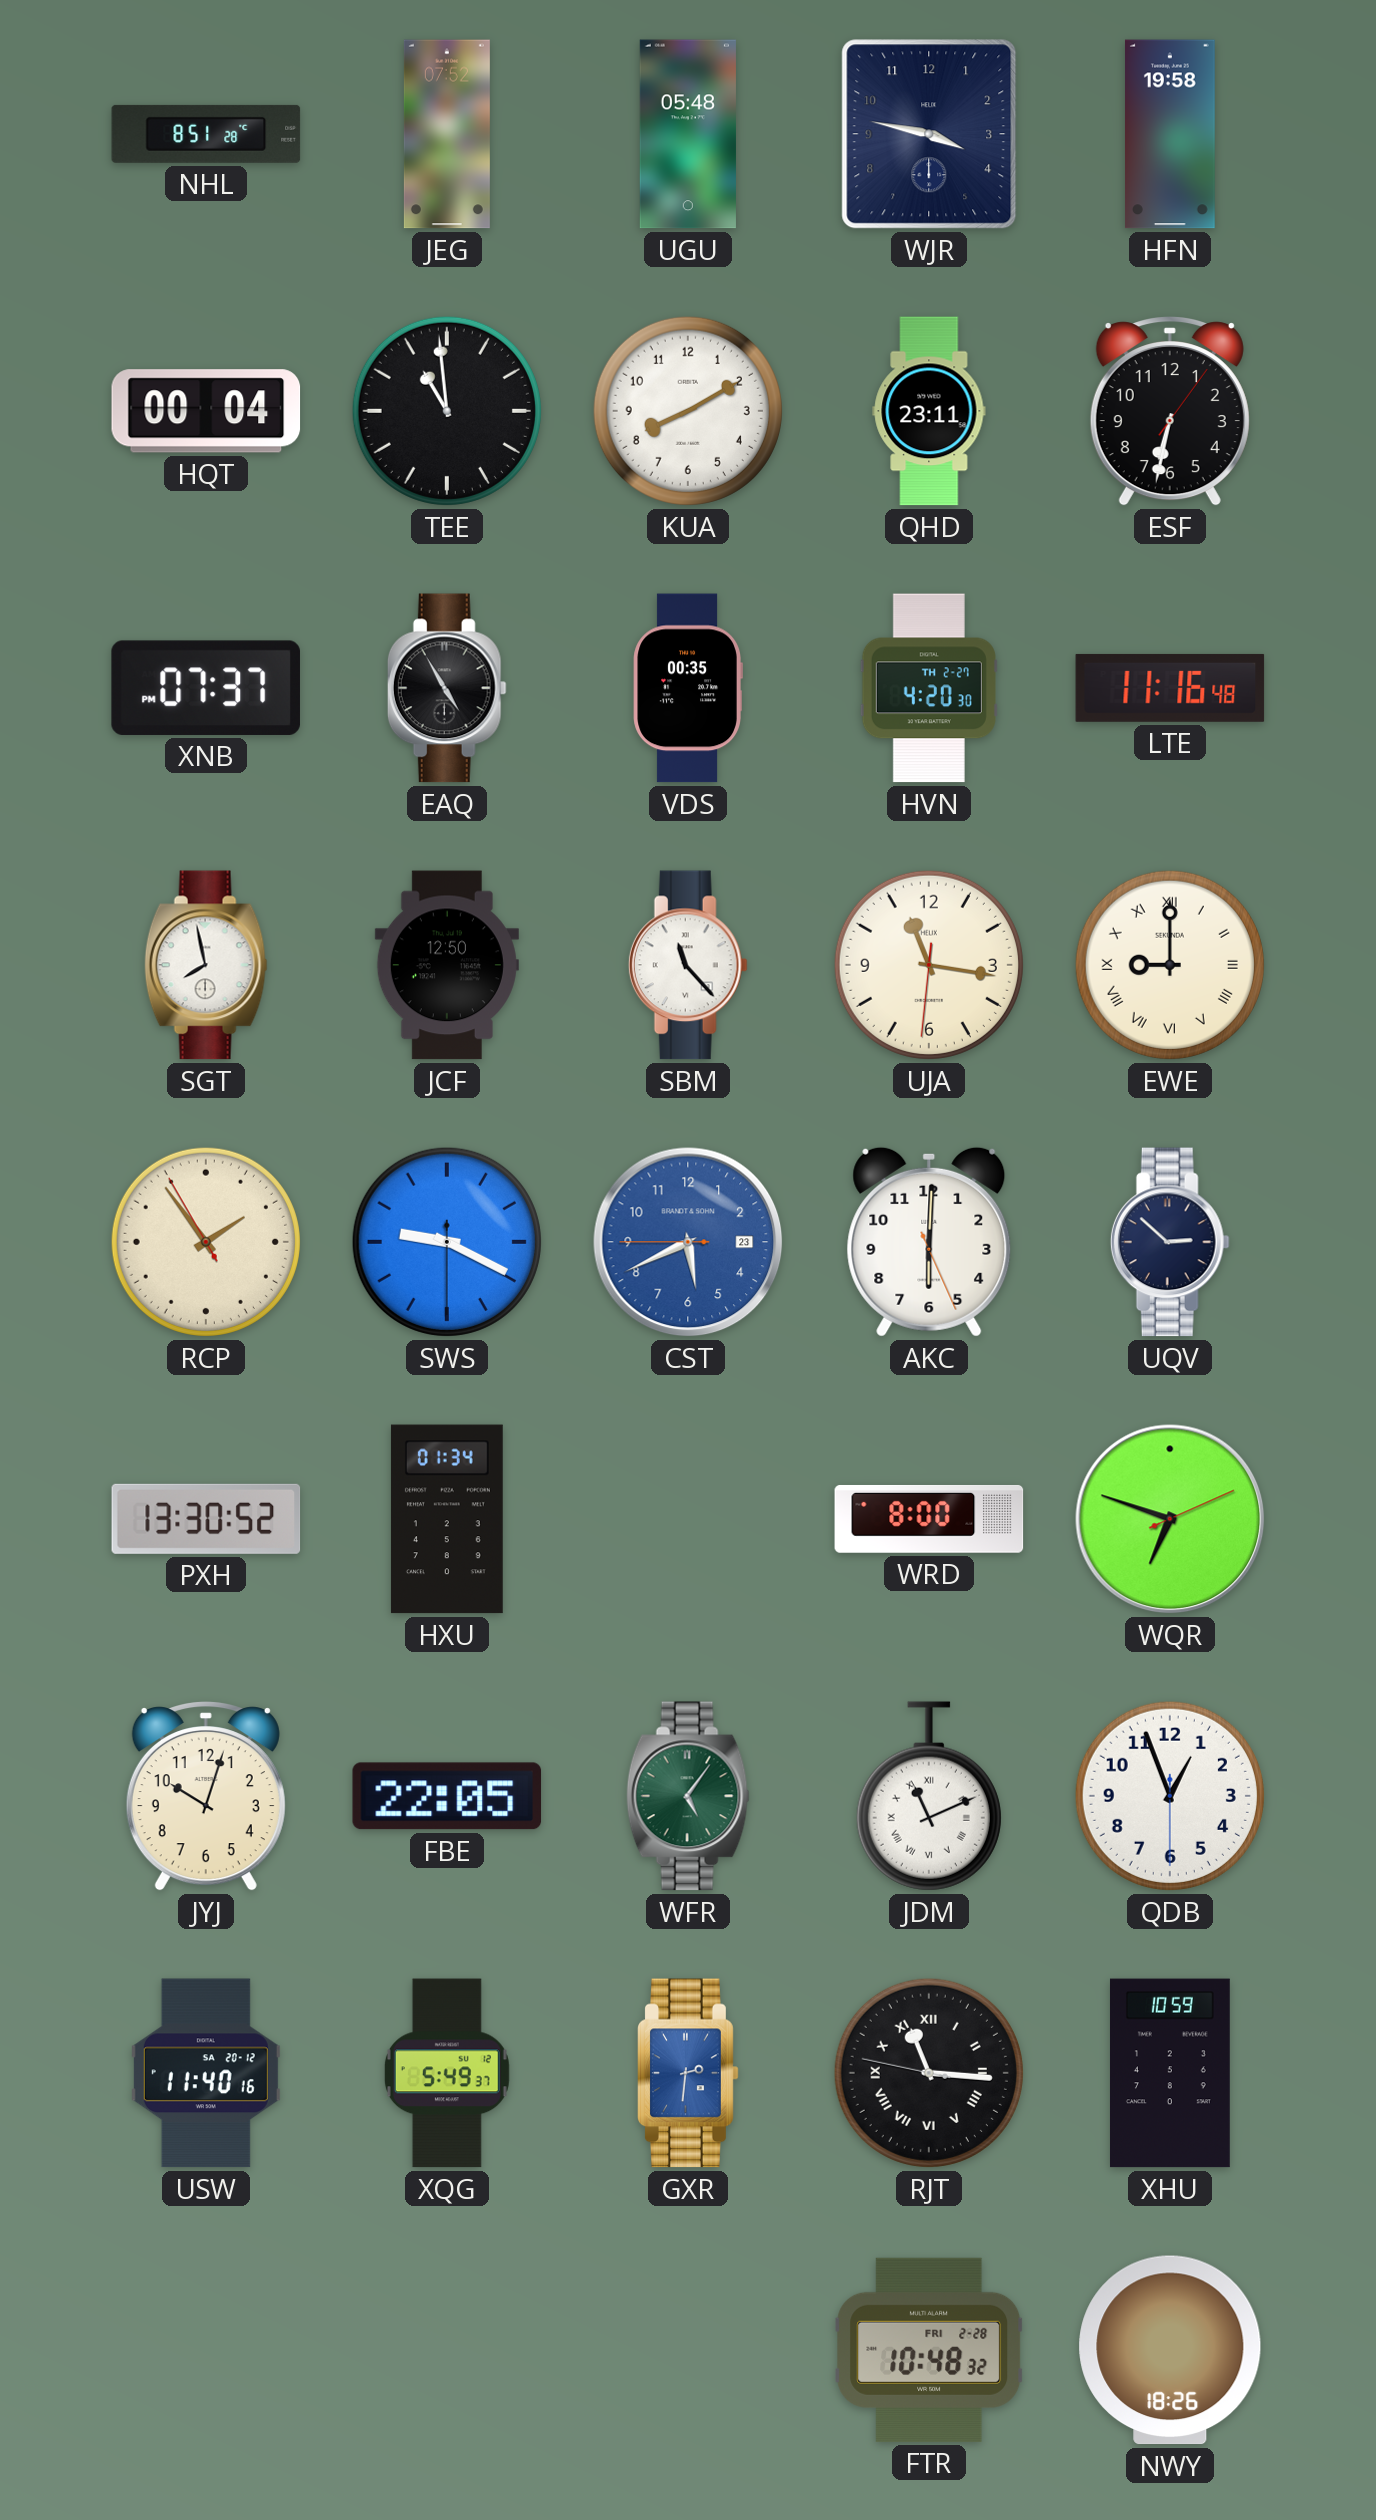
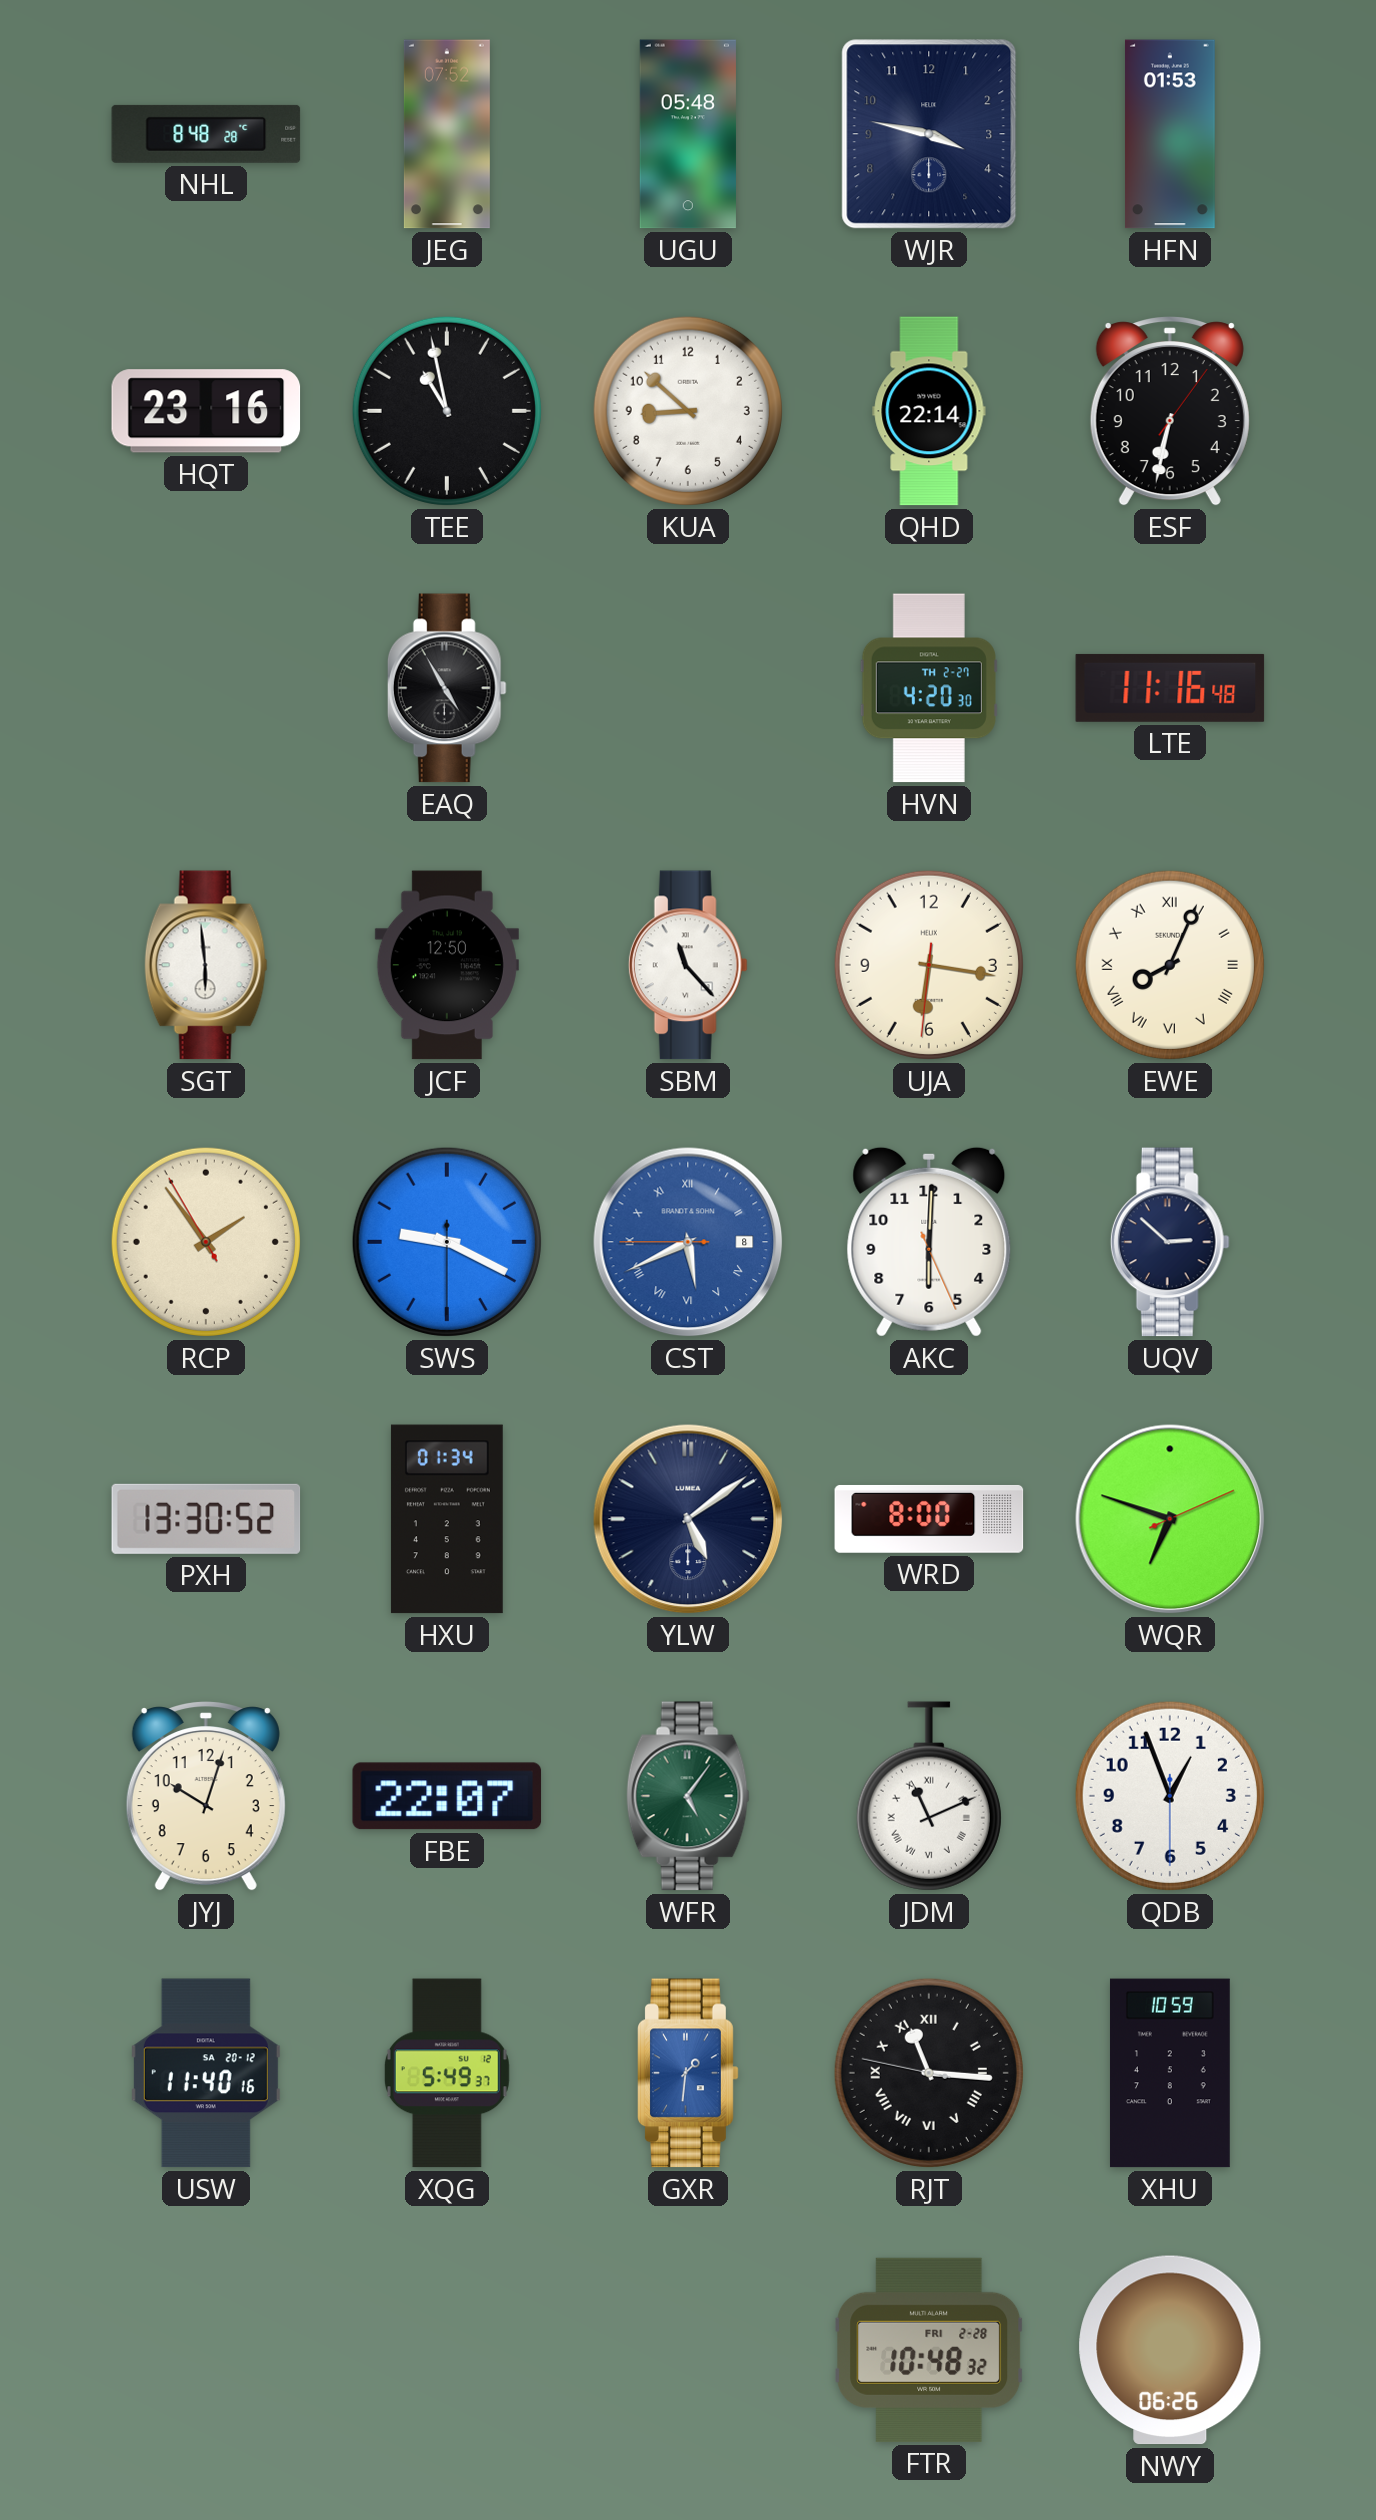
NHL: 8:51 -> 8:48
HFN: 19:58 -> 01:53
HQT: 00:04 -> 23:16
TEE: 10:59 -> 10:58
KUA: 8:10 -> 8:52
QHD: 23:11 -> 22:14
XNB: 07:37 -> none
VDS: 00:35 -> none
SGT: 7:58 -> 5:59
UJA: 11:16 -> 6:16
EWE: 9:00 -> 8:04
CST date: 23 -> 8
CST numerals: Arabic -> Roman
YLW: none -> 5:09
FBE: 22:05 -> 22:07
GXR: 2:31 -> 1:31
NWY: 18:26 -> 06:26
